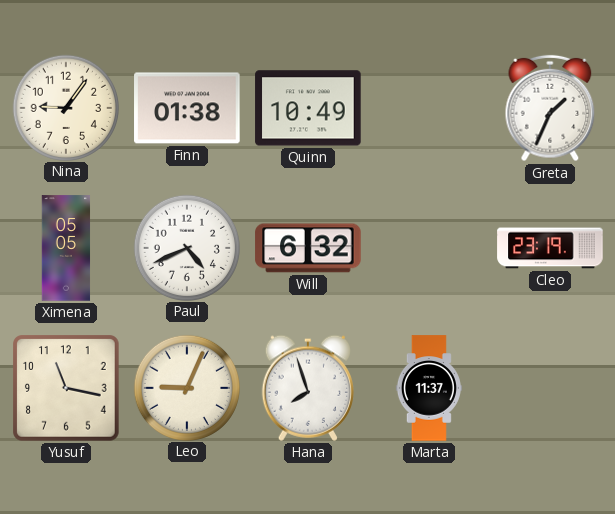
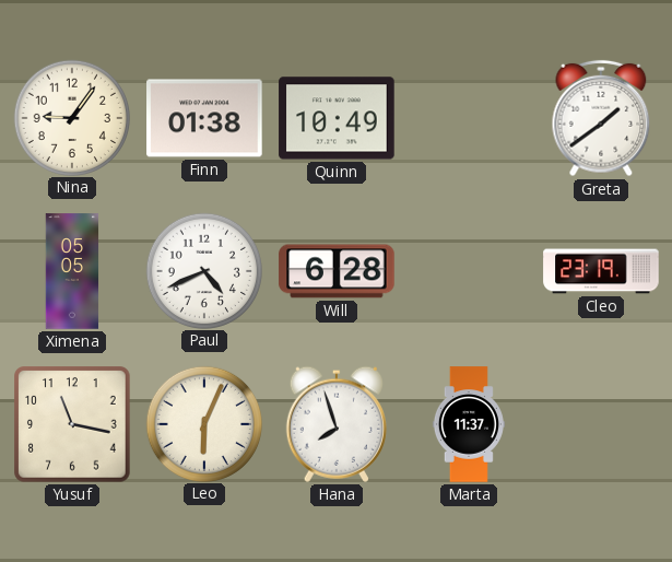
Greta: 1:34 -> 1:39
Will: 6:32 -> 6:28
Leo: 9:04 -> 6:04
